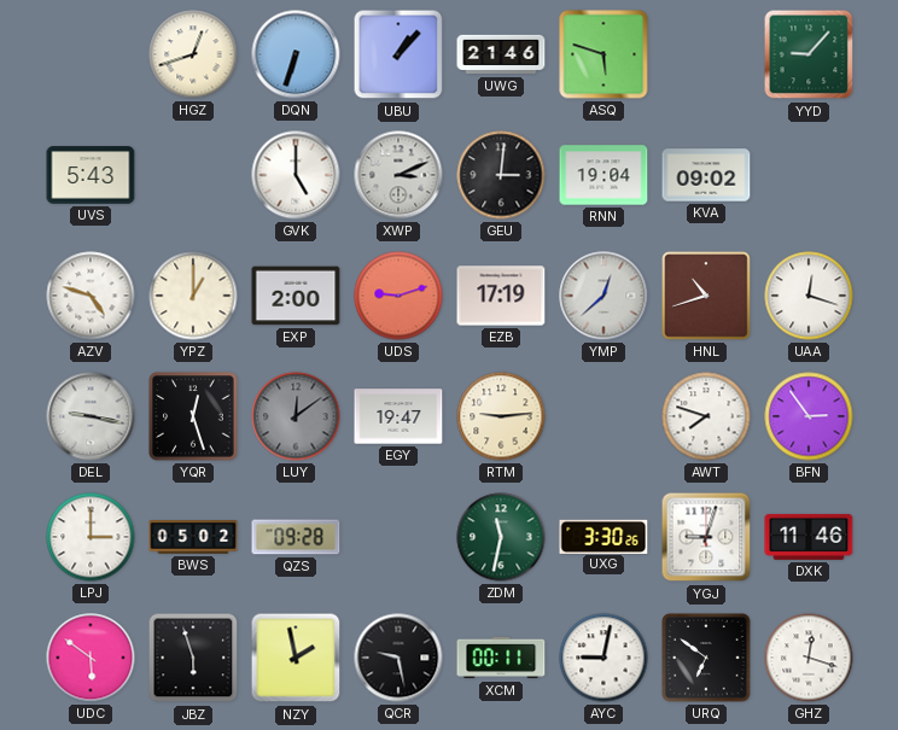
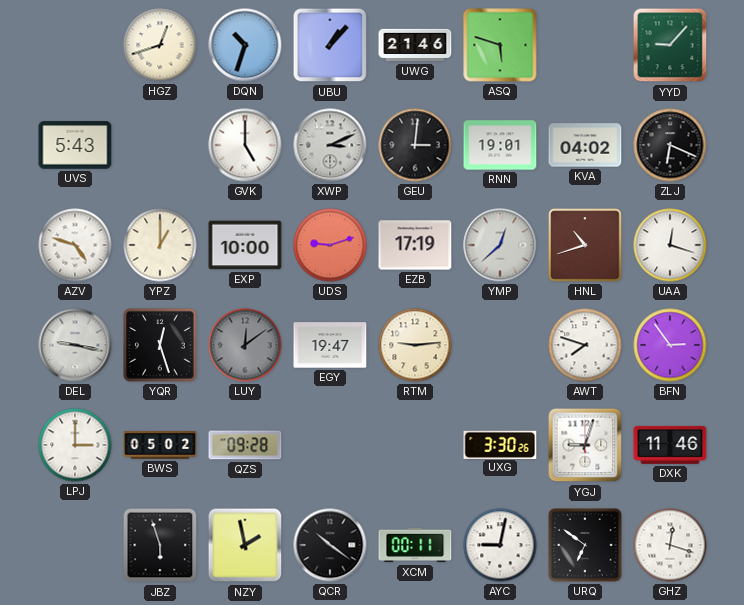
DQN: 6:33 -> 10:33
RNN: 19:04 -> 19:01
KVA: 09:02 -> 04:02
ZLJ: none -> 6:19
EXP: 2:00 -> 10:00
ZDM: 11:32 -> none
UDC: 5:51 -> none
QCR: 9:28 -> 10:21
